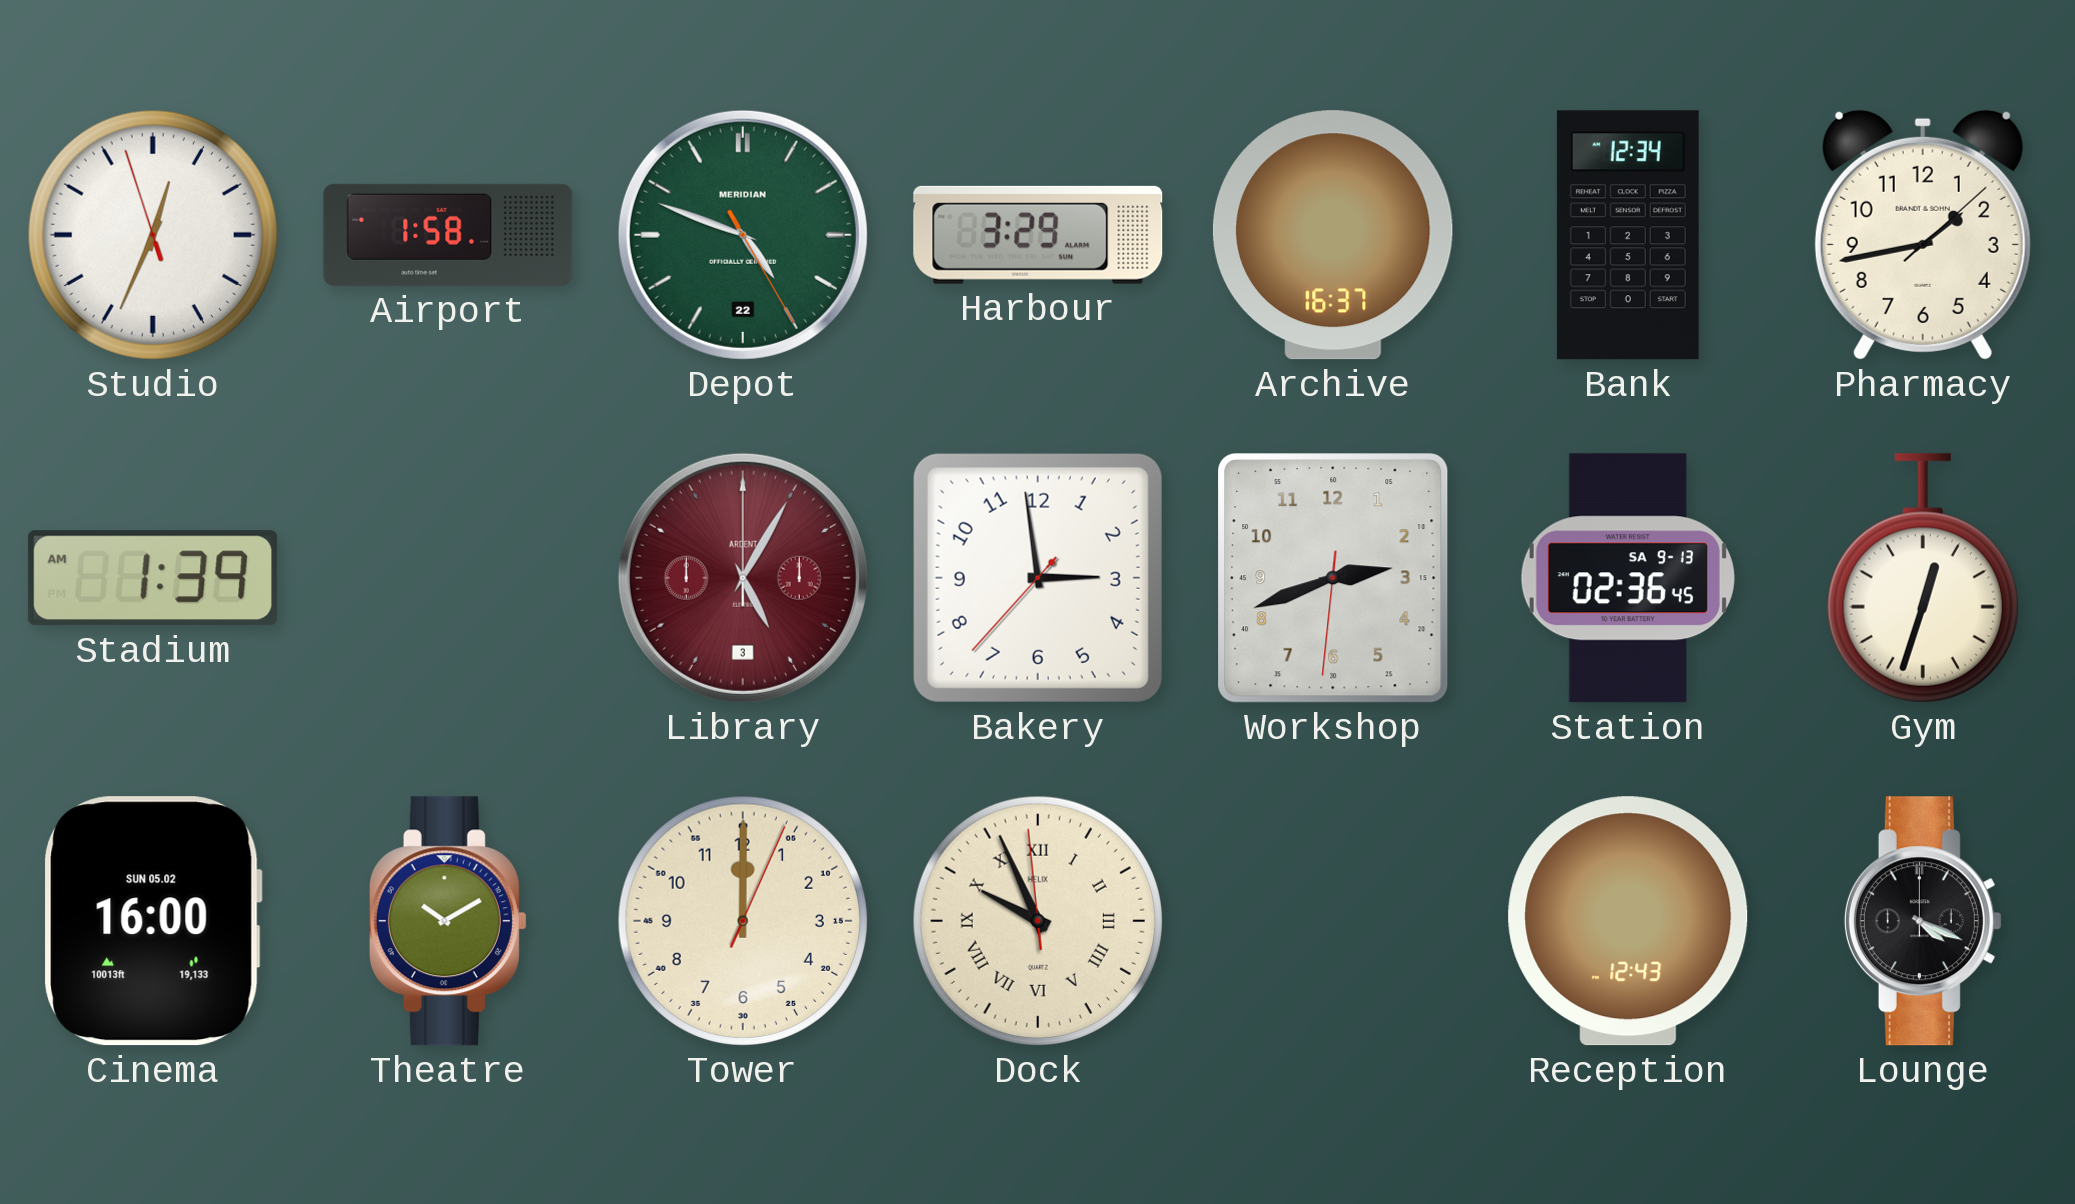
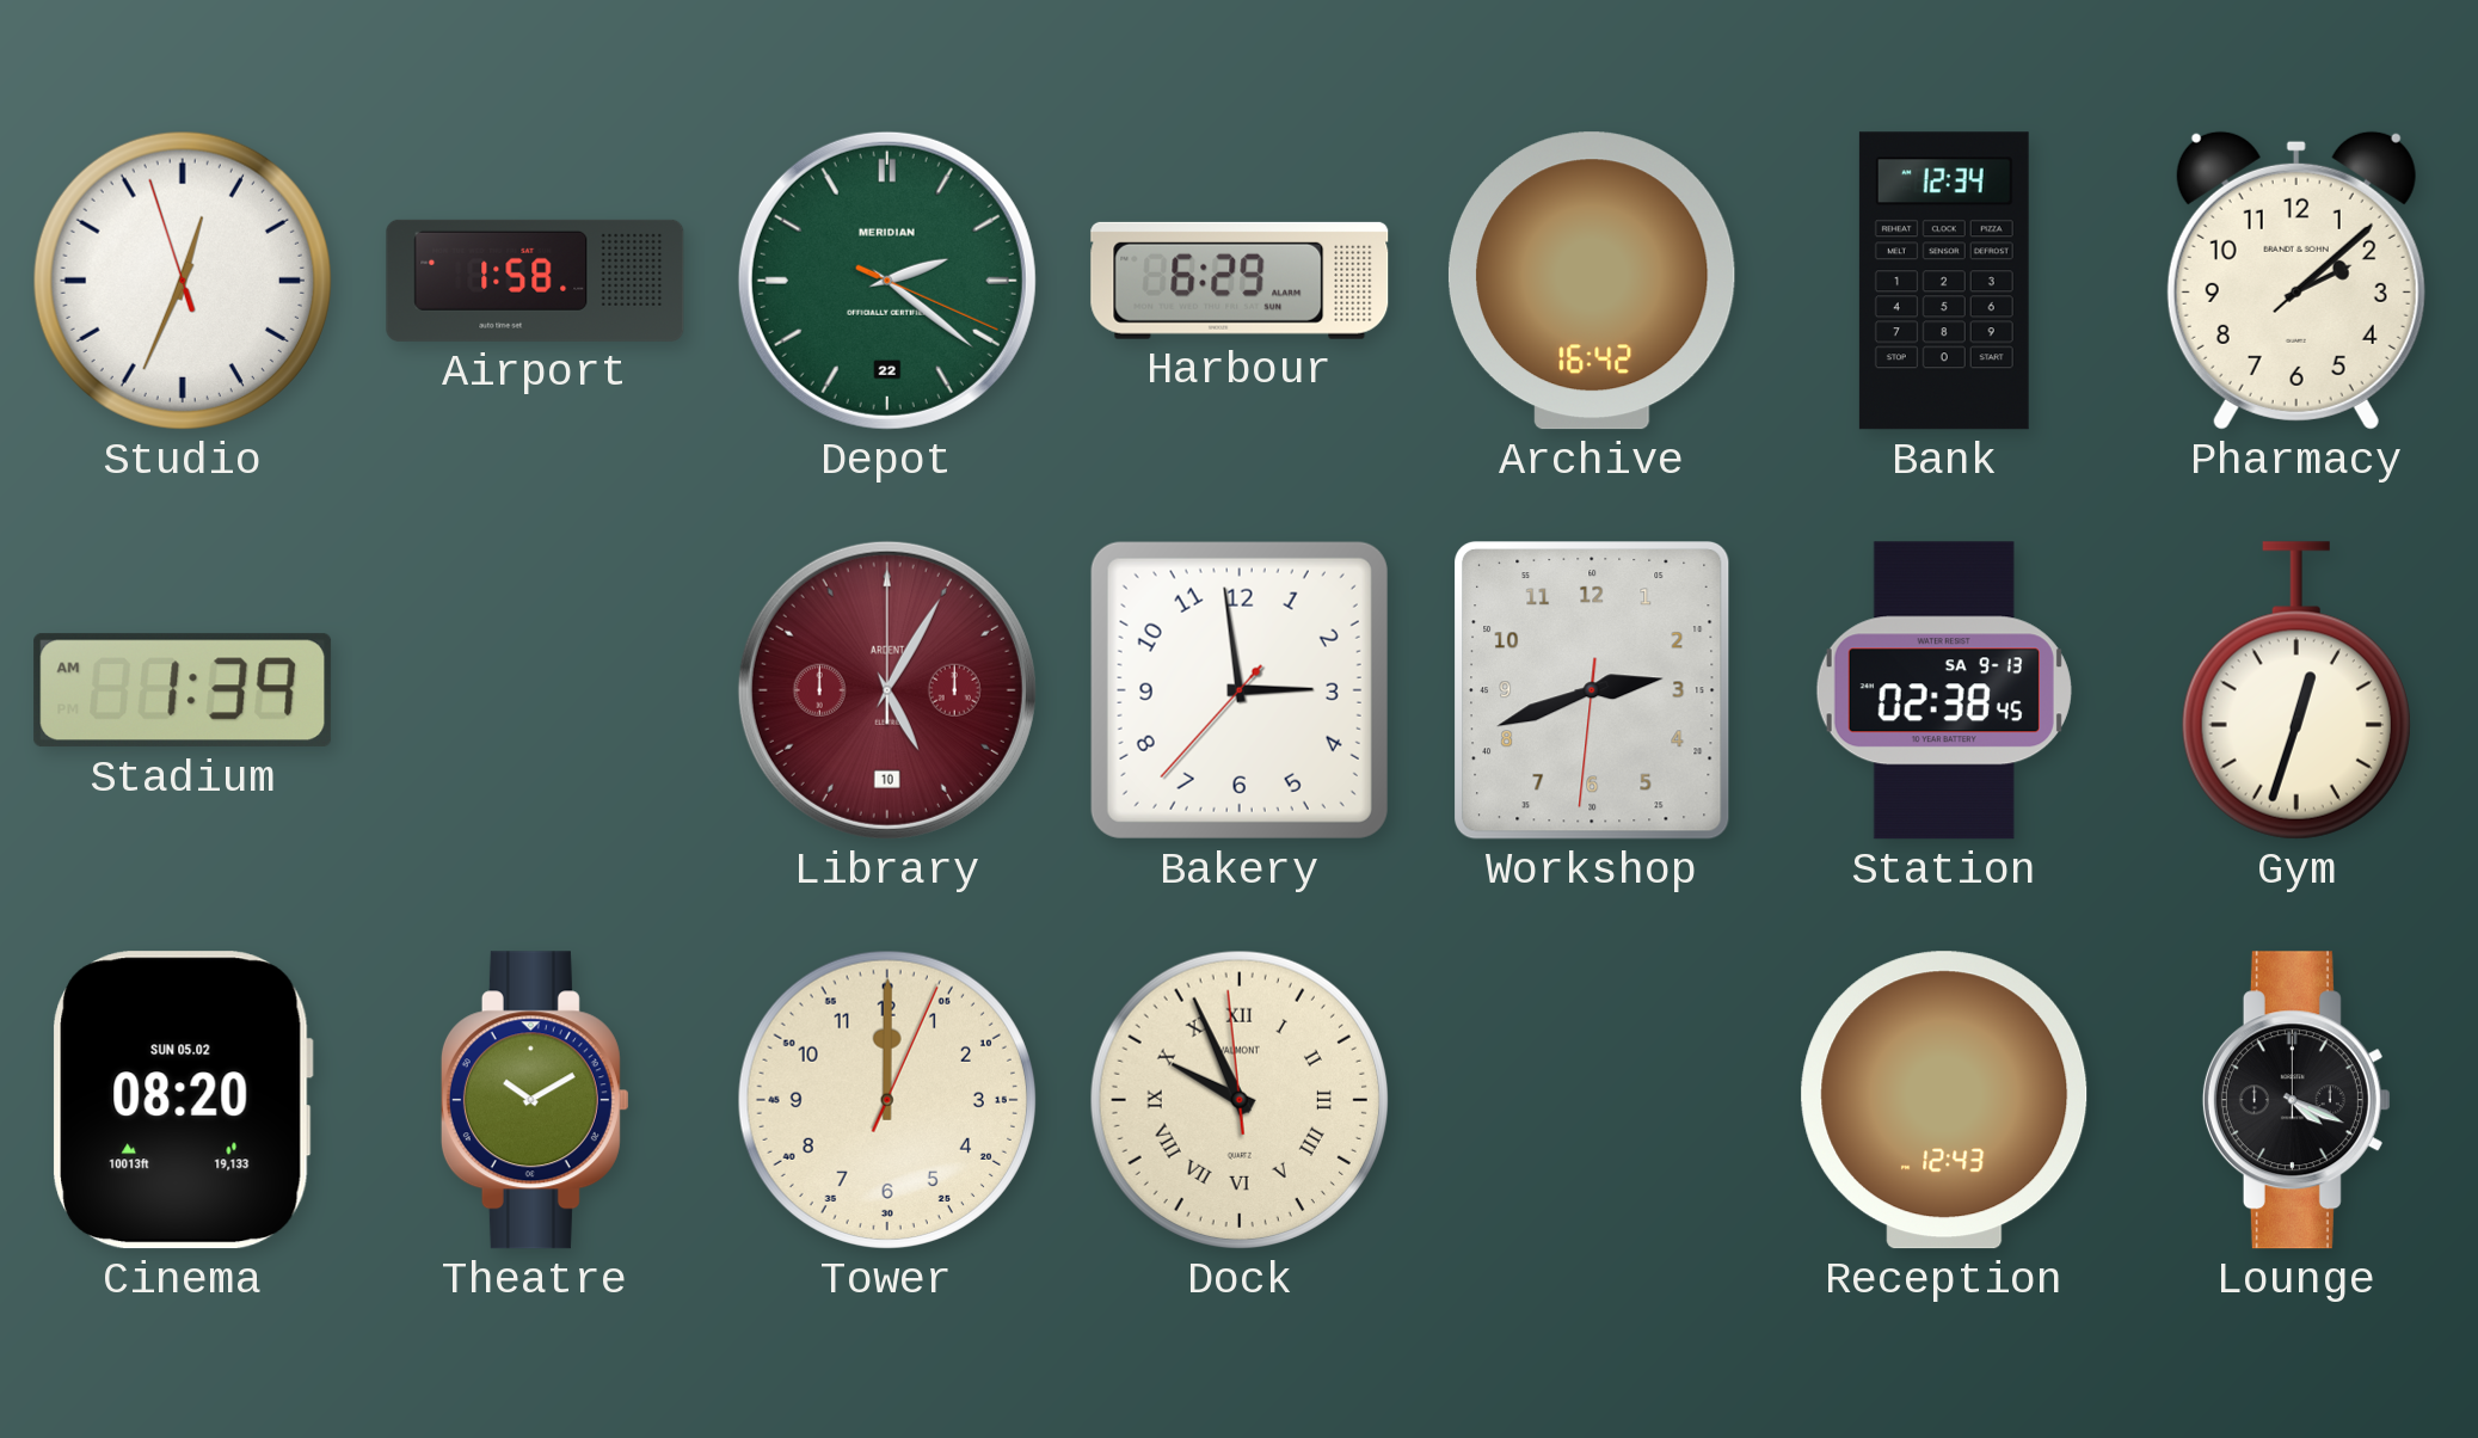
Depot: 4:48 -> 2:21
Harbour: 3:29 -> 6:29
Archive: 16:37 -> 16:42
Pharmacy: 1:43 -> 2:08
Library date: 3 -> 10
Station: 02:36 -> 02:38
Cinema: 16:00 -> 08:20
Dock brand: HELIX -> VALMONT
